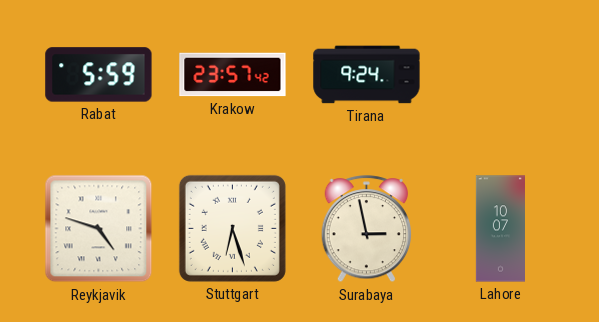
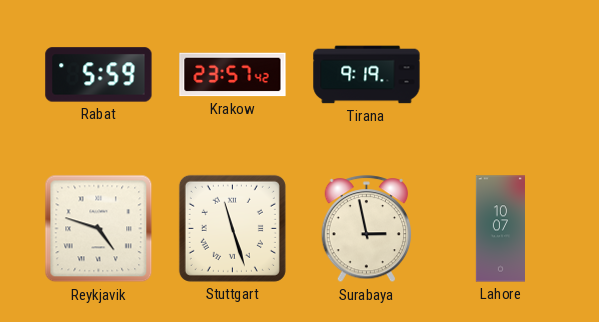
Tirana: 9:24 -> 9:19
Stuttgart: 6:27 -> 11:27
